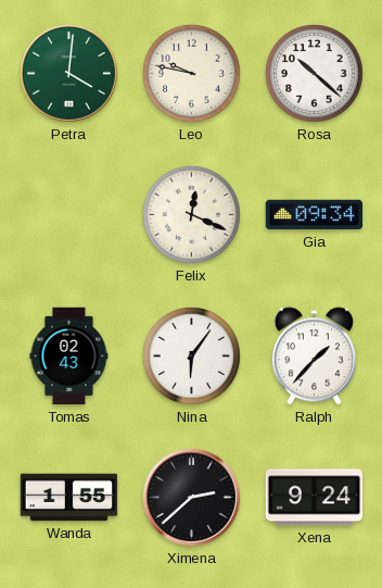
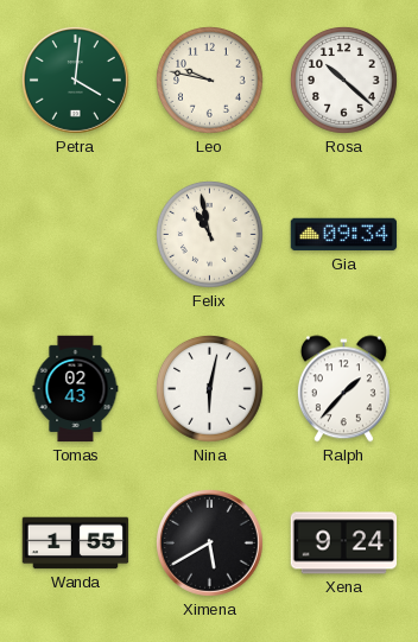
Felix: 12:19 -> 10:58
Nina: 6:06 -> 6:02
Ximena: 2:38 -> 5:40
